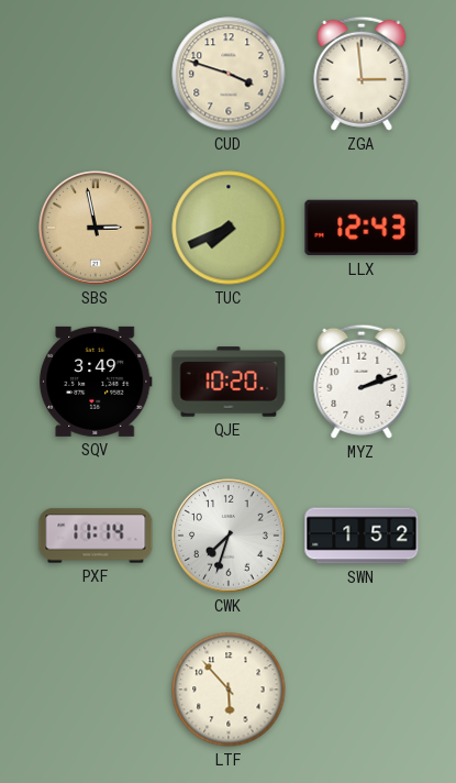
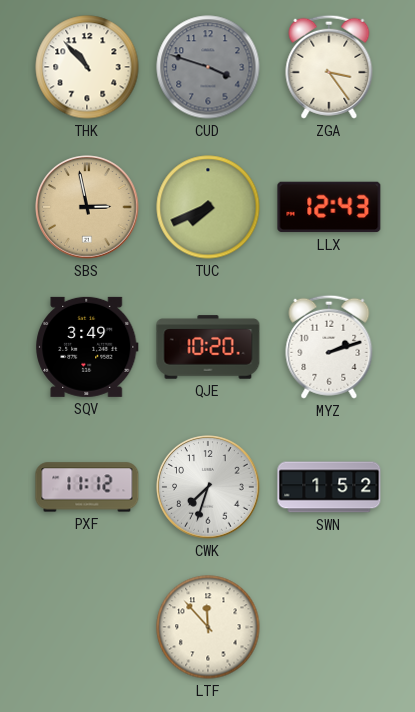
THK: none -> 10:53
CUD dial: cream -> grey
ZGA: 2:59 -> 3:24
PXF: 11:14 -> 11:12
LTF: 5:53 -> 11:53
